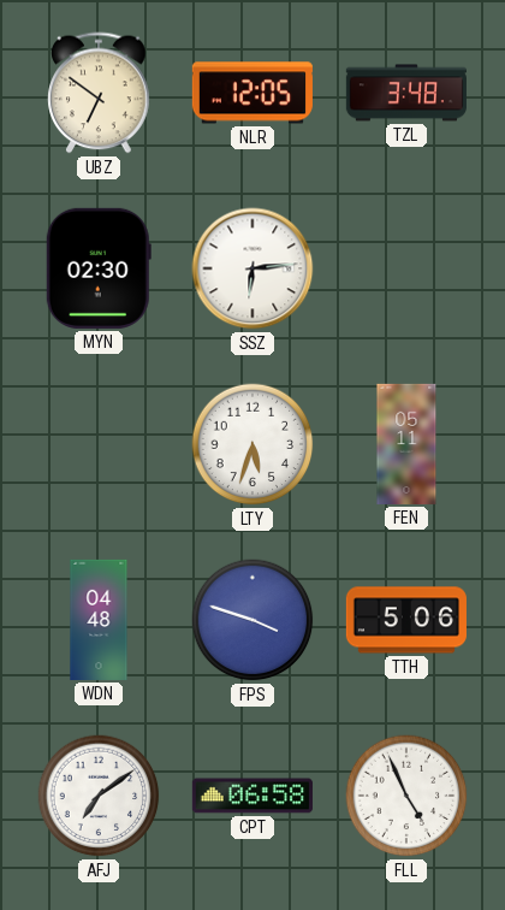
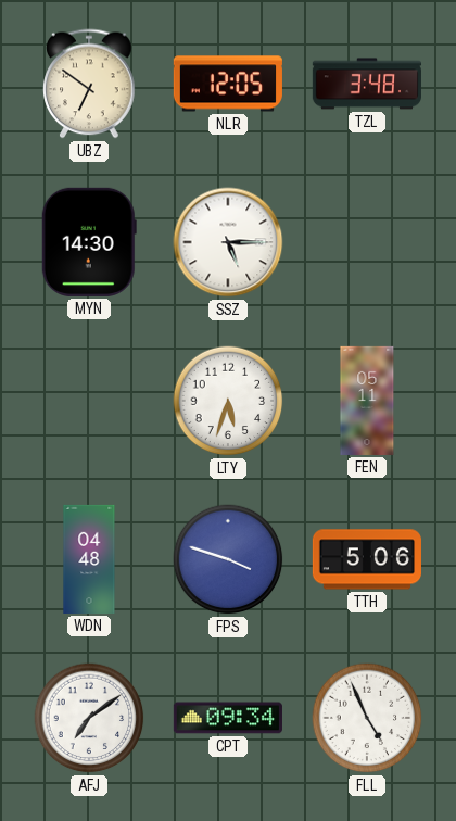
MYN: 02:30 -> 14:30
SSZ: 6:14 -> 5:15
CPT: 06:58 -> 09:34
